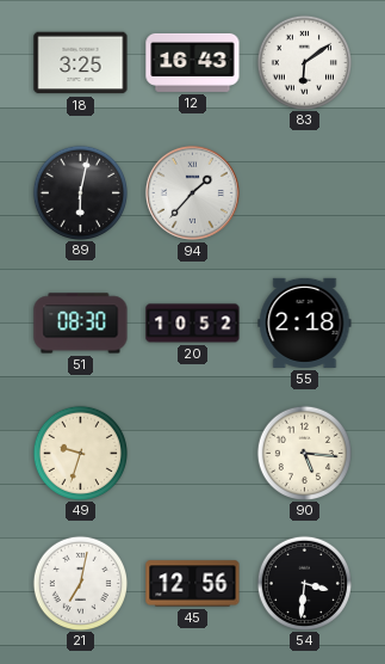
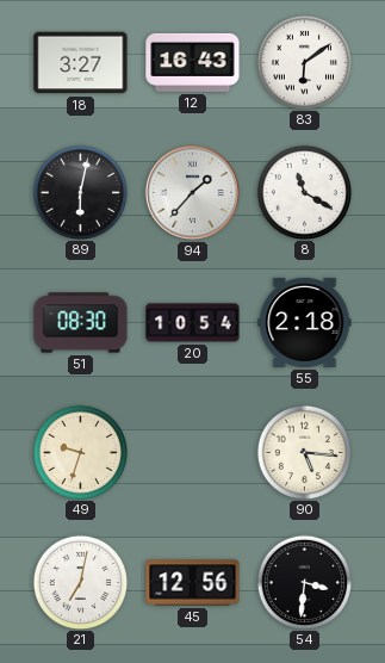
18: 3:25 -> 3:27
8: none -> 11:20
20: 10:52 -> 10:54
